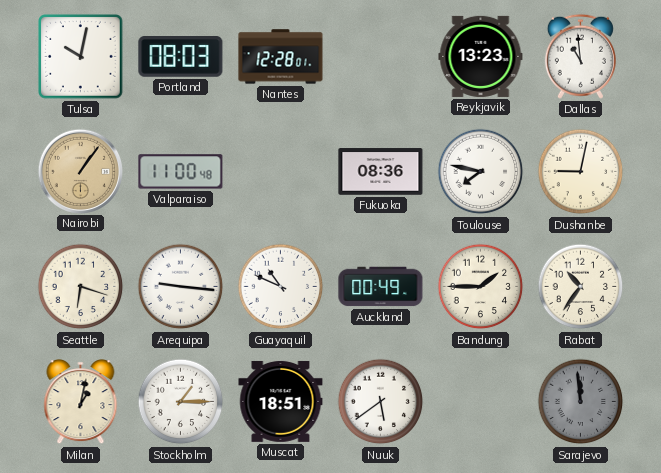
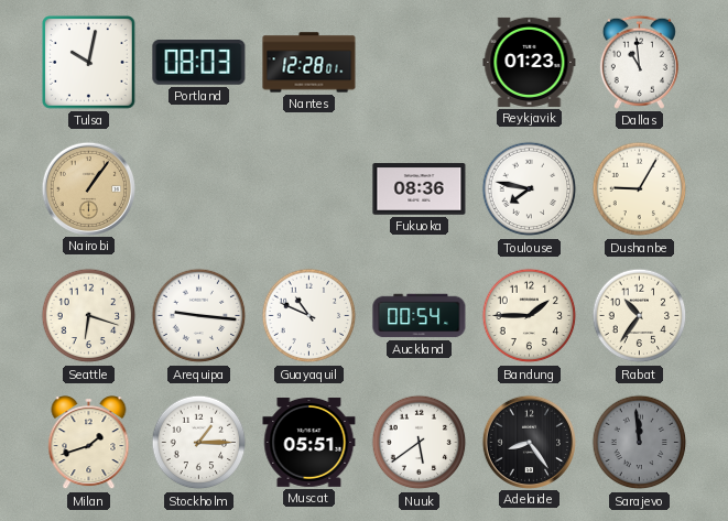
Reykjavik: 13:23 -> 01:23
Valparaiso: 11:00 -> none
Dushanbe: 9:02 -> 9:05
Auckland: 00:49 -> 00:54
Milan: 1:02 -> 1:42
Muscat: 18:51 -> 05:51
Adelaide: none -> 8:24
